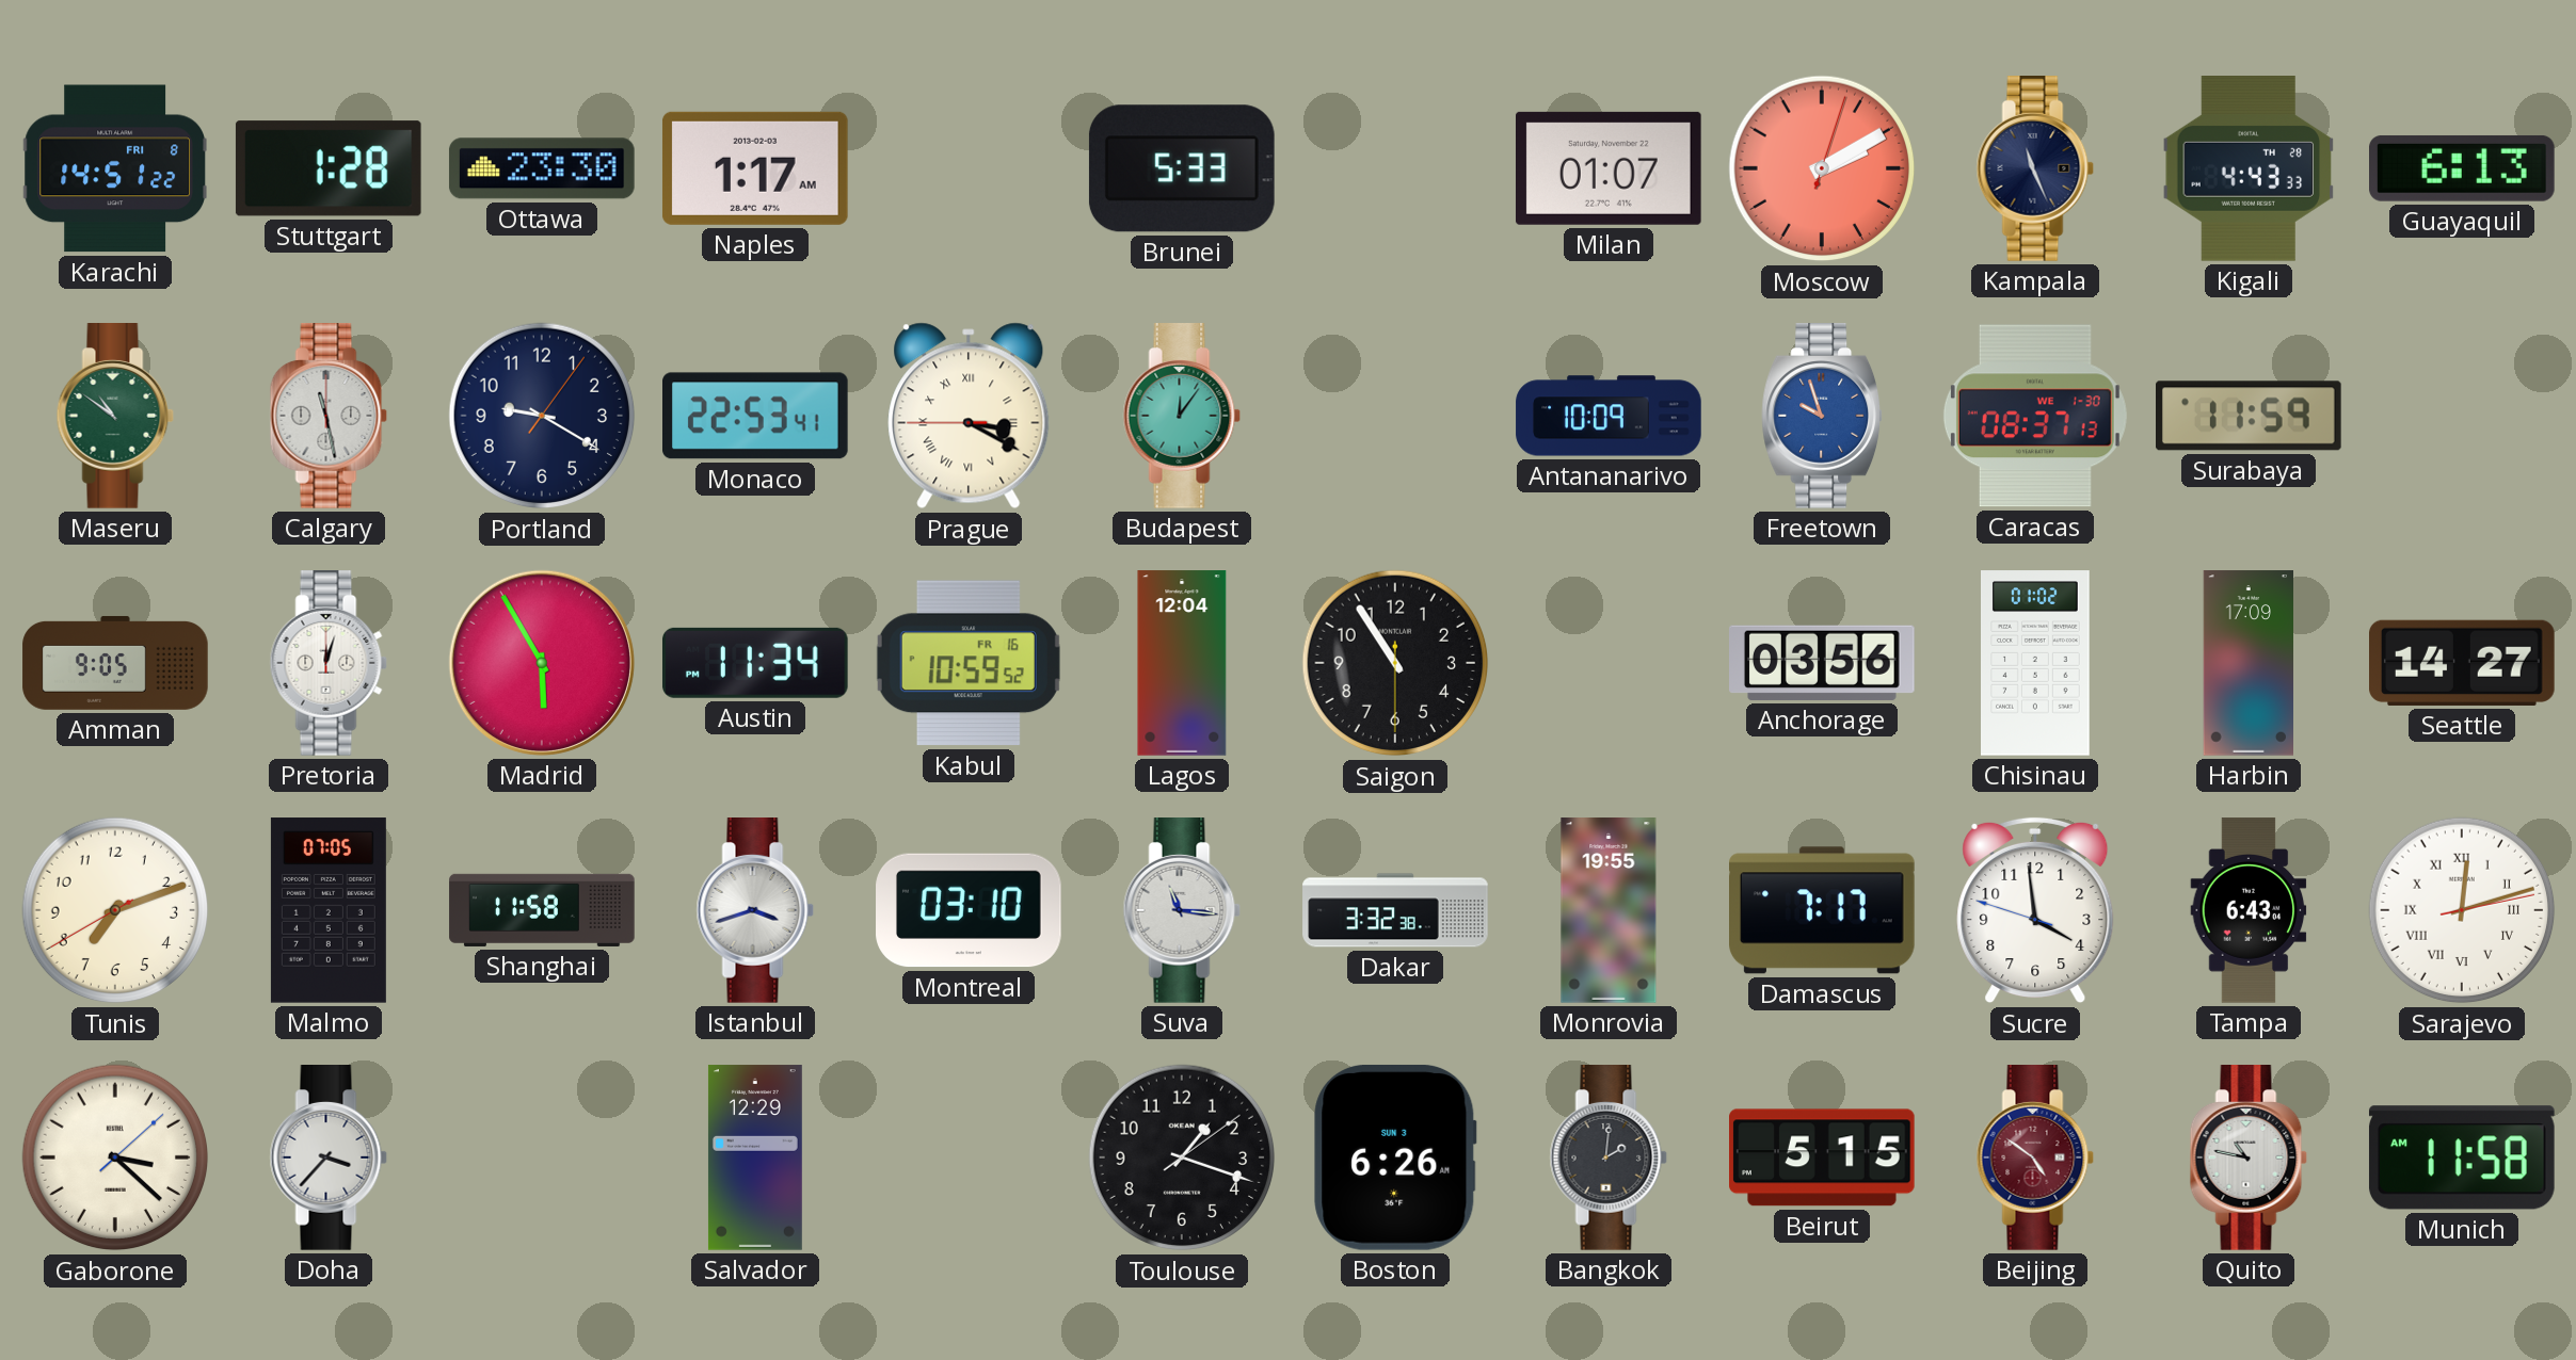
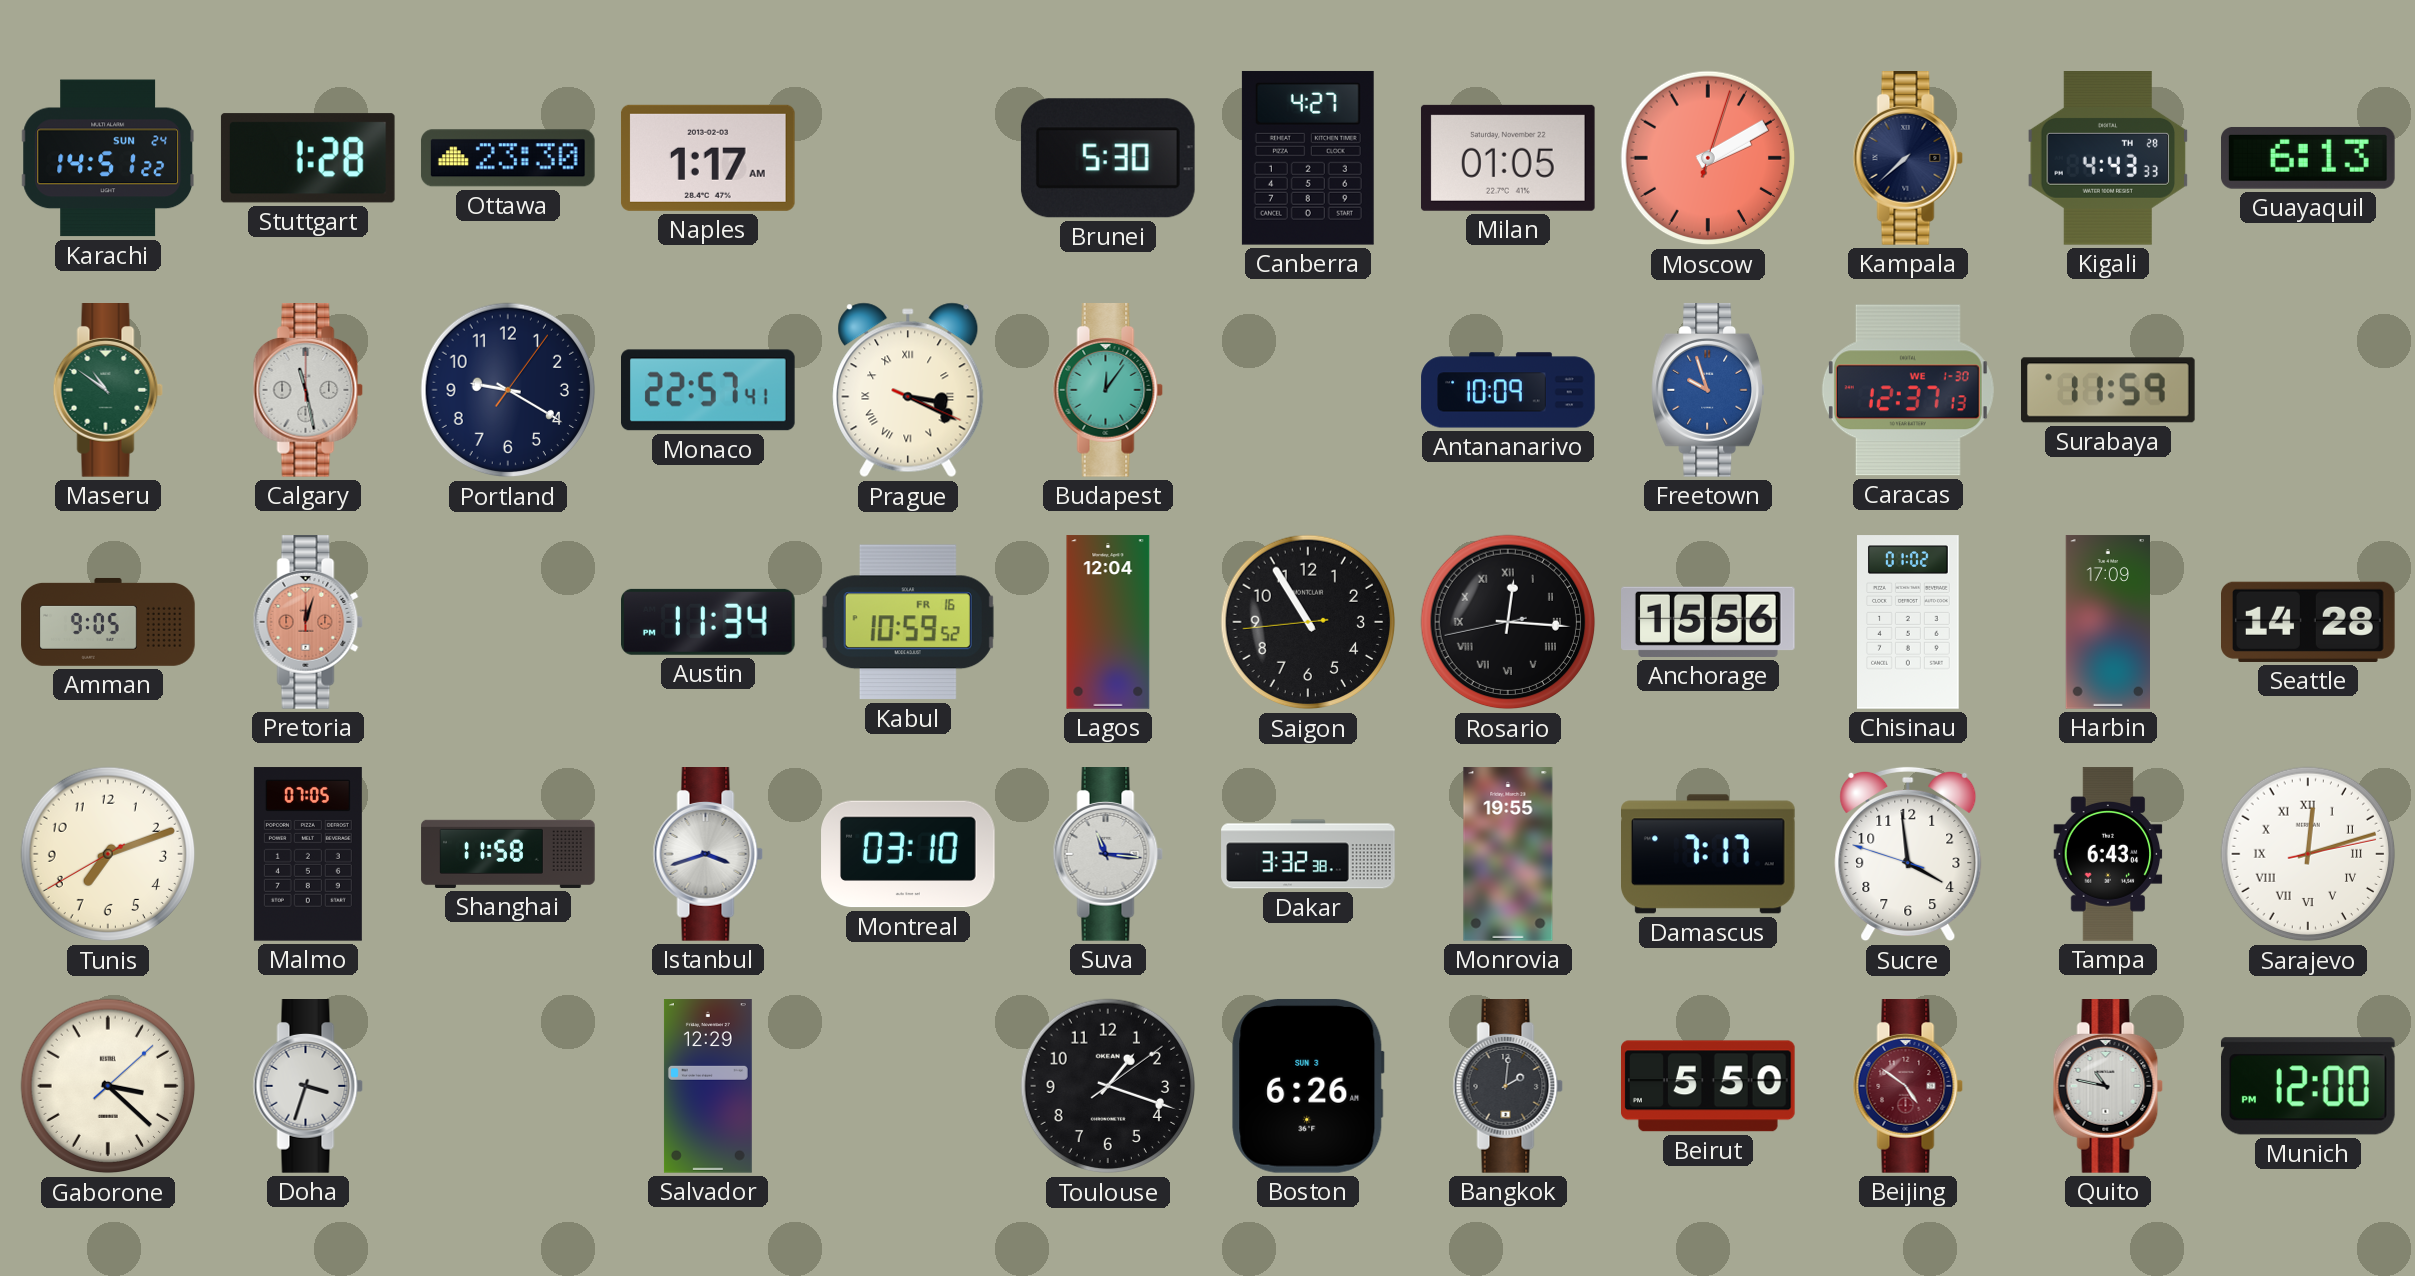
Karachi date: FRI 8 -> SUN 24
Brunei: 5:33 -> 5:30
Canberra: none -> 4:27
Milan: 01:07 -> 01:05
Kampala: 11:26 -> 7:38
Monaco: 22:53 -> 22:57
Prague: 3:19:45 -> 3:19:19
Caracas: 08:37 -> 12:37
Pretoria dial: white -> salmon
Madrid: 5:55 -> none
Saigon: 10:54:30 -> 10:54:44
Rosario: none -> 12:15
Anchorage: 03:56 -> 15:56
Seattle: 14:27 -> 14:28
Doha: 3:37 -> 3:33
Beirut: 5:15 -> 5:50
Munich: 11:58 -> 12:00
